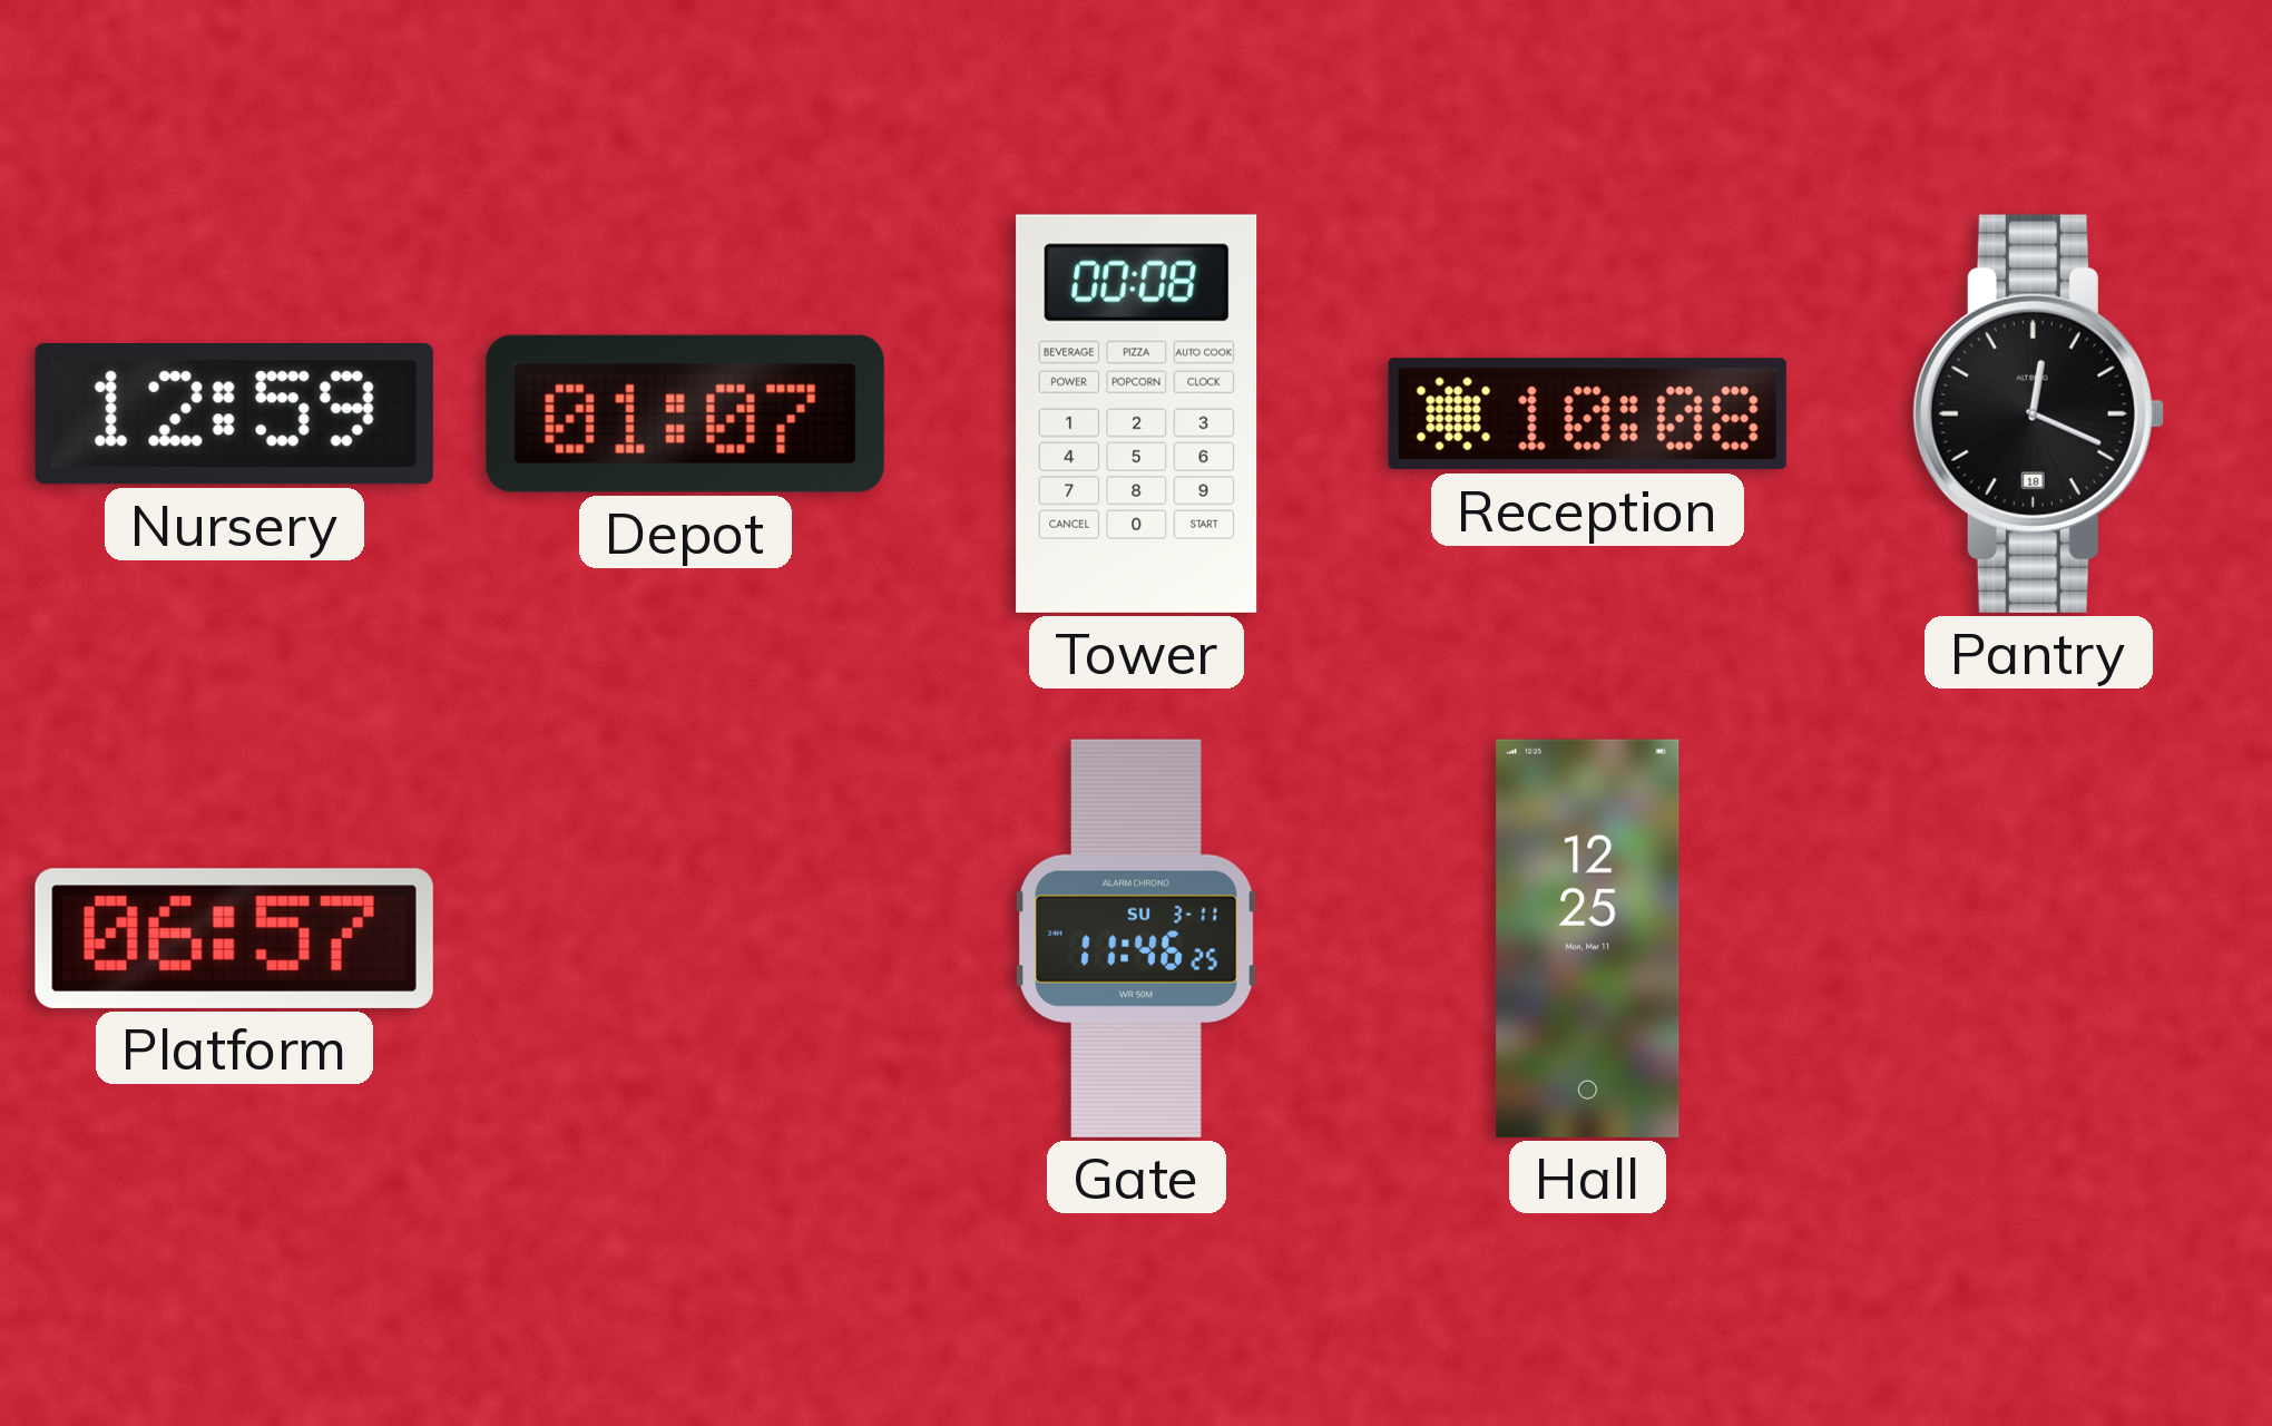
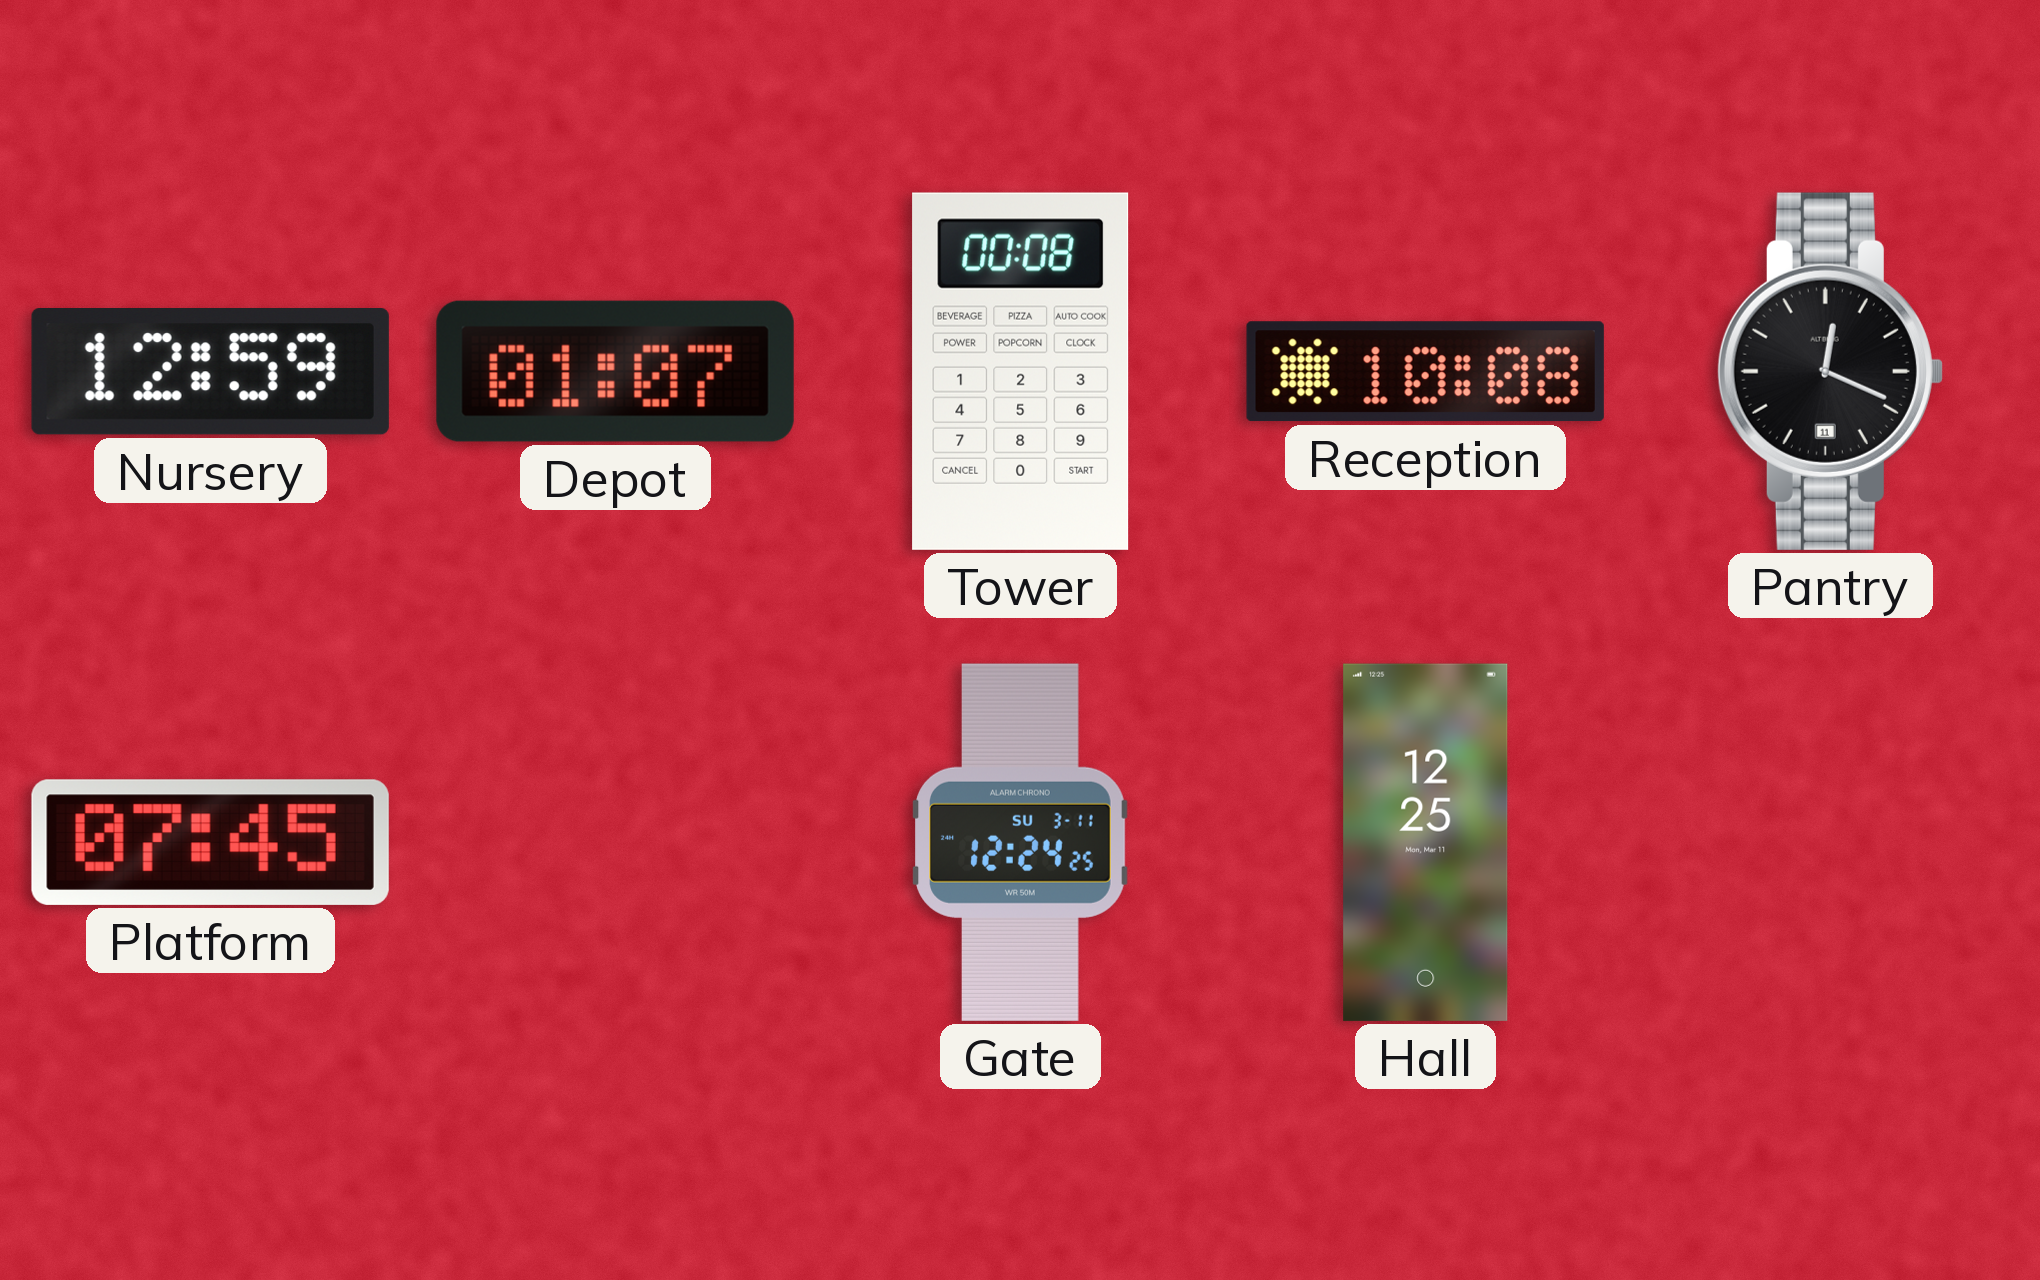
Pantry date: 18 -> 11
Platform: 06:57 -> 07:45
Gate: 11:46 -> 12:24
